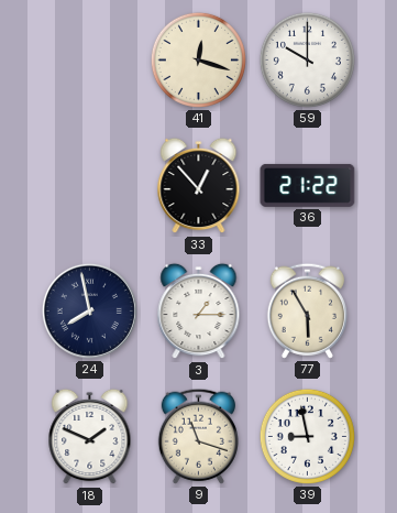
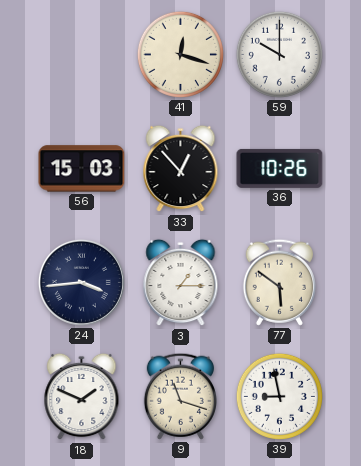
56: none -> 15:03
36: 21:22 -> 10:26
24: 7:58 -> 3:44
77: 5:55 -> 5:51
